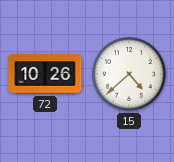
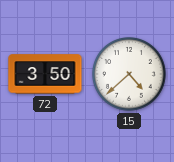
72: 10:26 -> 3:50
